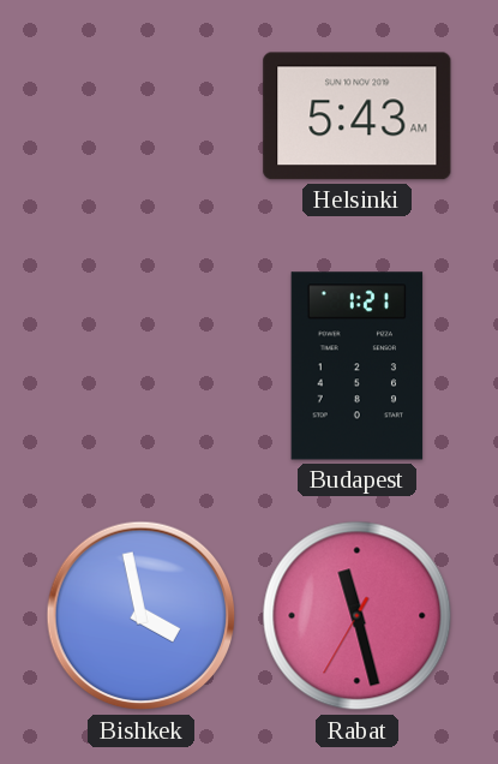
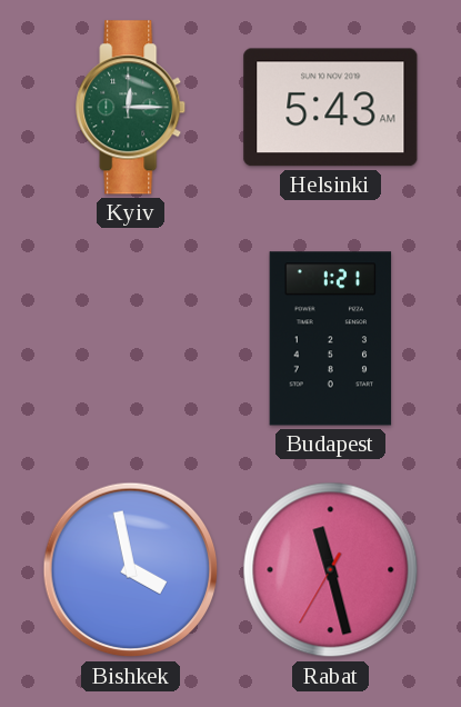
Kyiv: none -> 12:15
